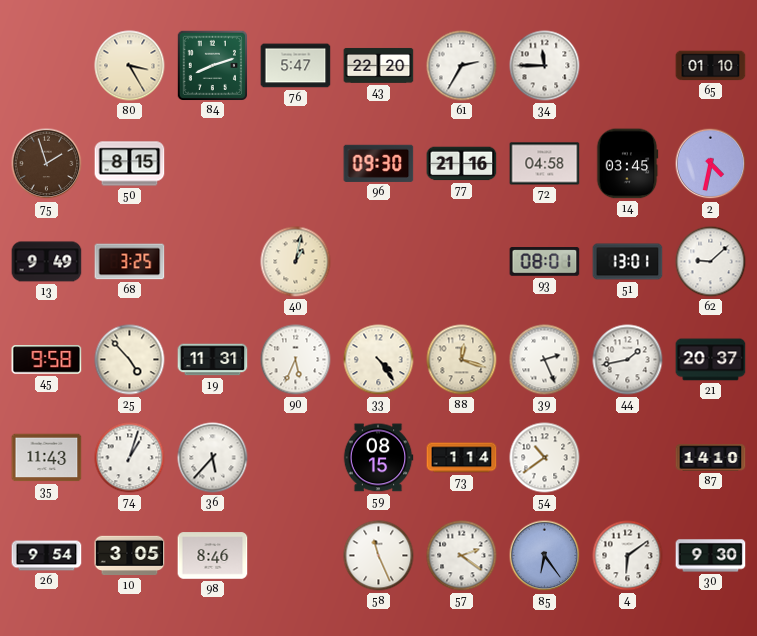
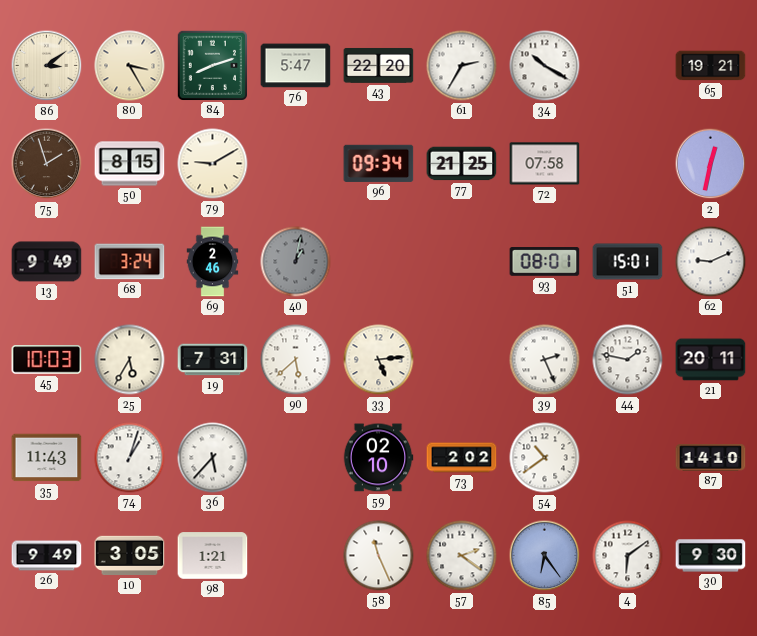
86: none -> 3:09
34: 11:45 -> 10:20
65: 01:10 -> 19:21
79: none -> 9:10
96: 09:30 -> 09:34
77: 21:16 -> 21:25
72: 04:58 -> 07:58
14: 03:45 -> none
2: 4:32 -> 12:32
68: 3:25 -> 3:24
69: none -> 2:46
40 dial: cream -> grey
51: 13:01 -> 15:01
62: 9:08 -> 9:11
45: 9:58 -> 10:03
25: 4:53 -> 5:35
19: 11:31 -> 7:31
90: 5:34 -> 5:38
33: 4:24 -> 5:14
88: 12:18 -> none
44: 1:43 -> 1:47
21: 20:37 -> 20:11
59: 08:15 -> 02:10
73: 1:14 -> 2:02
26: 9:54 -> 9:49
98: 8:46 -> 1:21
